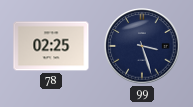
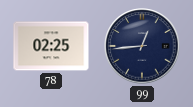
99: 3:27 -> 12:44
